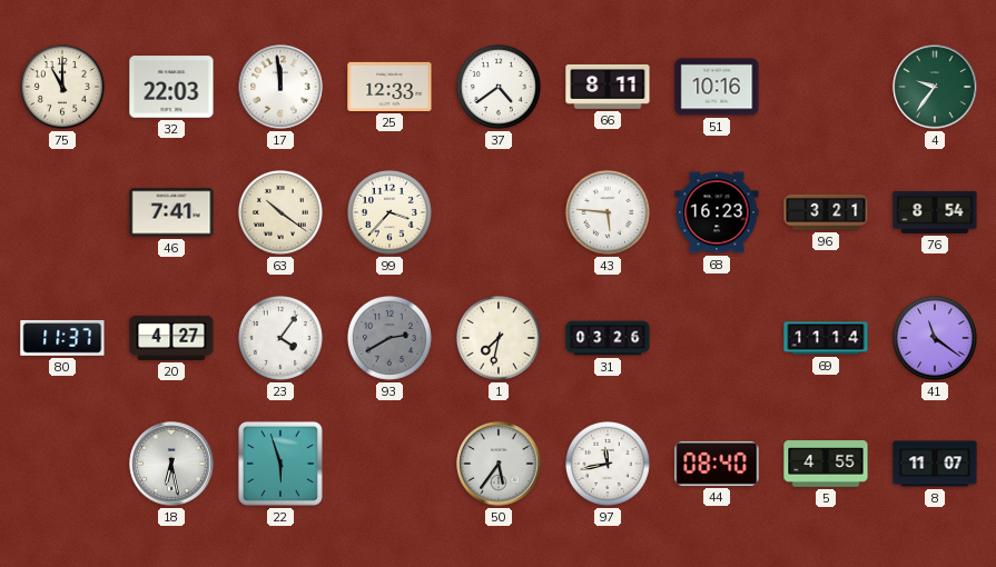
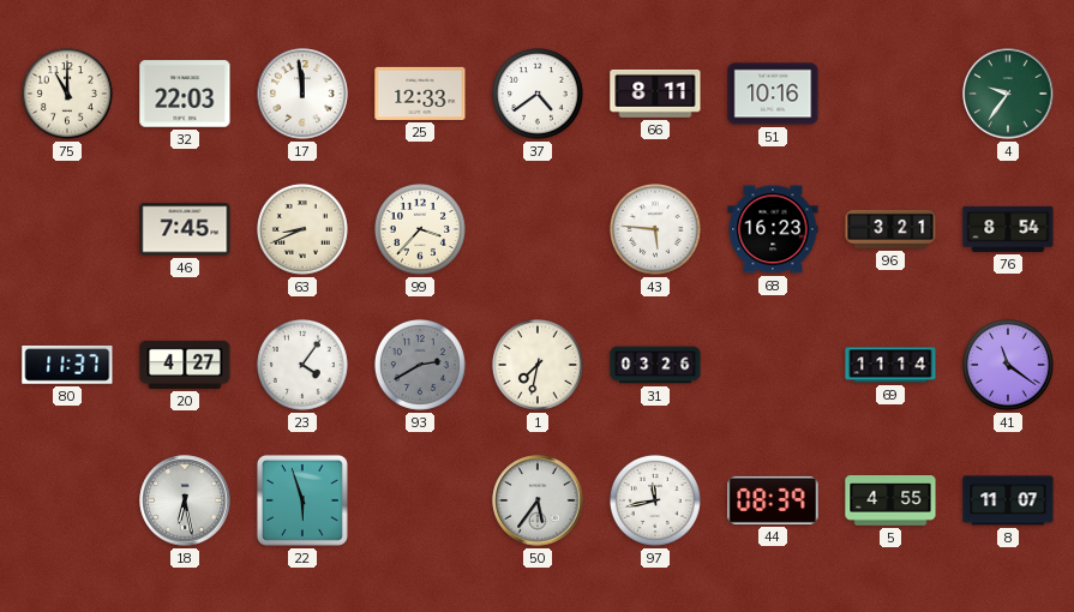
46: 7:41 -> 7:45
63: 10:21 -> 8:41
44: 08:40 -> 08:39
